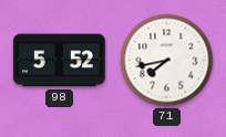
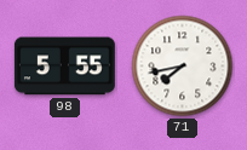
98: 5:52 -> 5:55
